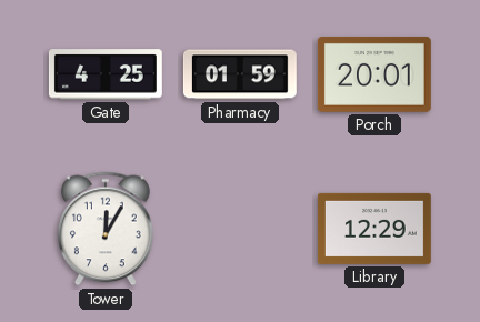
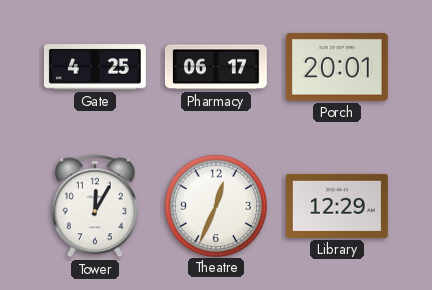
Pharmacy: 01:59 -> 06:17
Theatre: none -> 12:34
